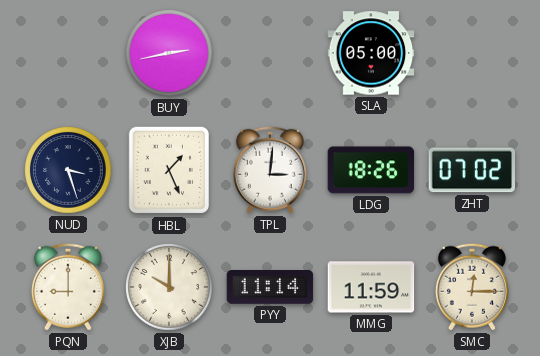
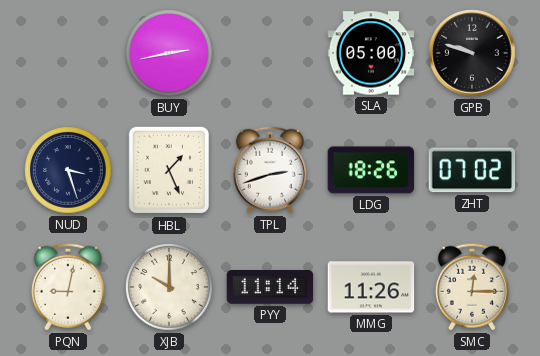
GPB: none -> 9:48
TPL: 3:01 -> 2:42
PQN: 9:00 -> 9:02
MMG: 11:59 -> 11:26
